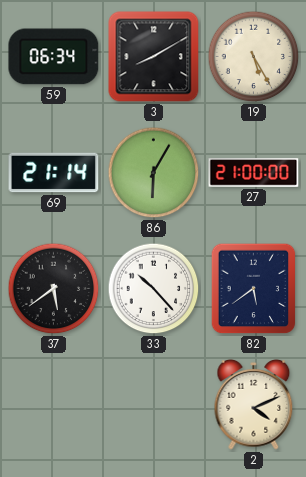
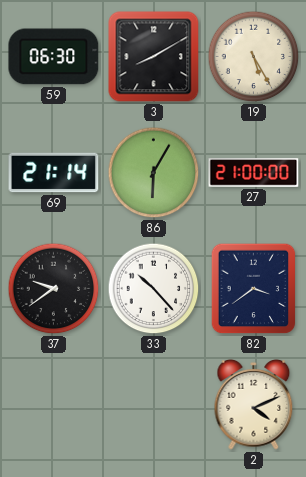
59: 06:34 -> 06:30
37: 5:39 -> 9:39
82: 5:39 -> 3:39
